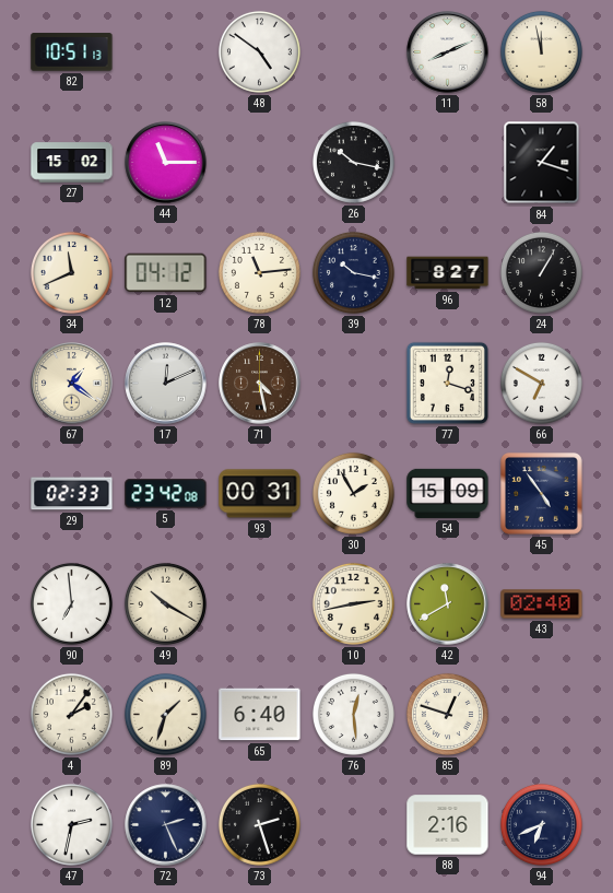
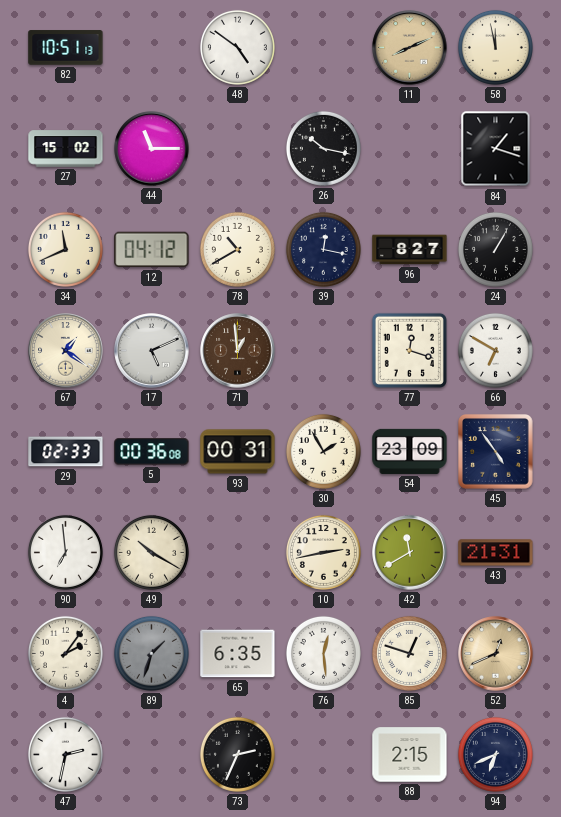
11 dial: white -> champagne
78: 11:14 -> 10:40
39: 10:17 -> 12:17
17: 12:11 -> 5:11
71: 4:28 -> 12:59
5: 23:42 -> 00:36
54: 15:09 -> 23:09
43: 02:40 -> 21:31
89 dial: cream -> grey
65: 6:40 -> 6:35
52: none -> 12:41
72: 2:26 -> none
73: 2:27 -> 2:34
88: 2:16 -> 2:15
